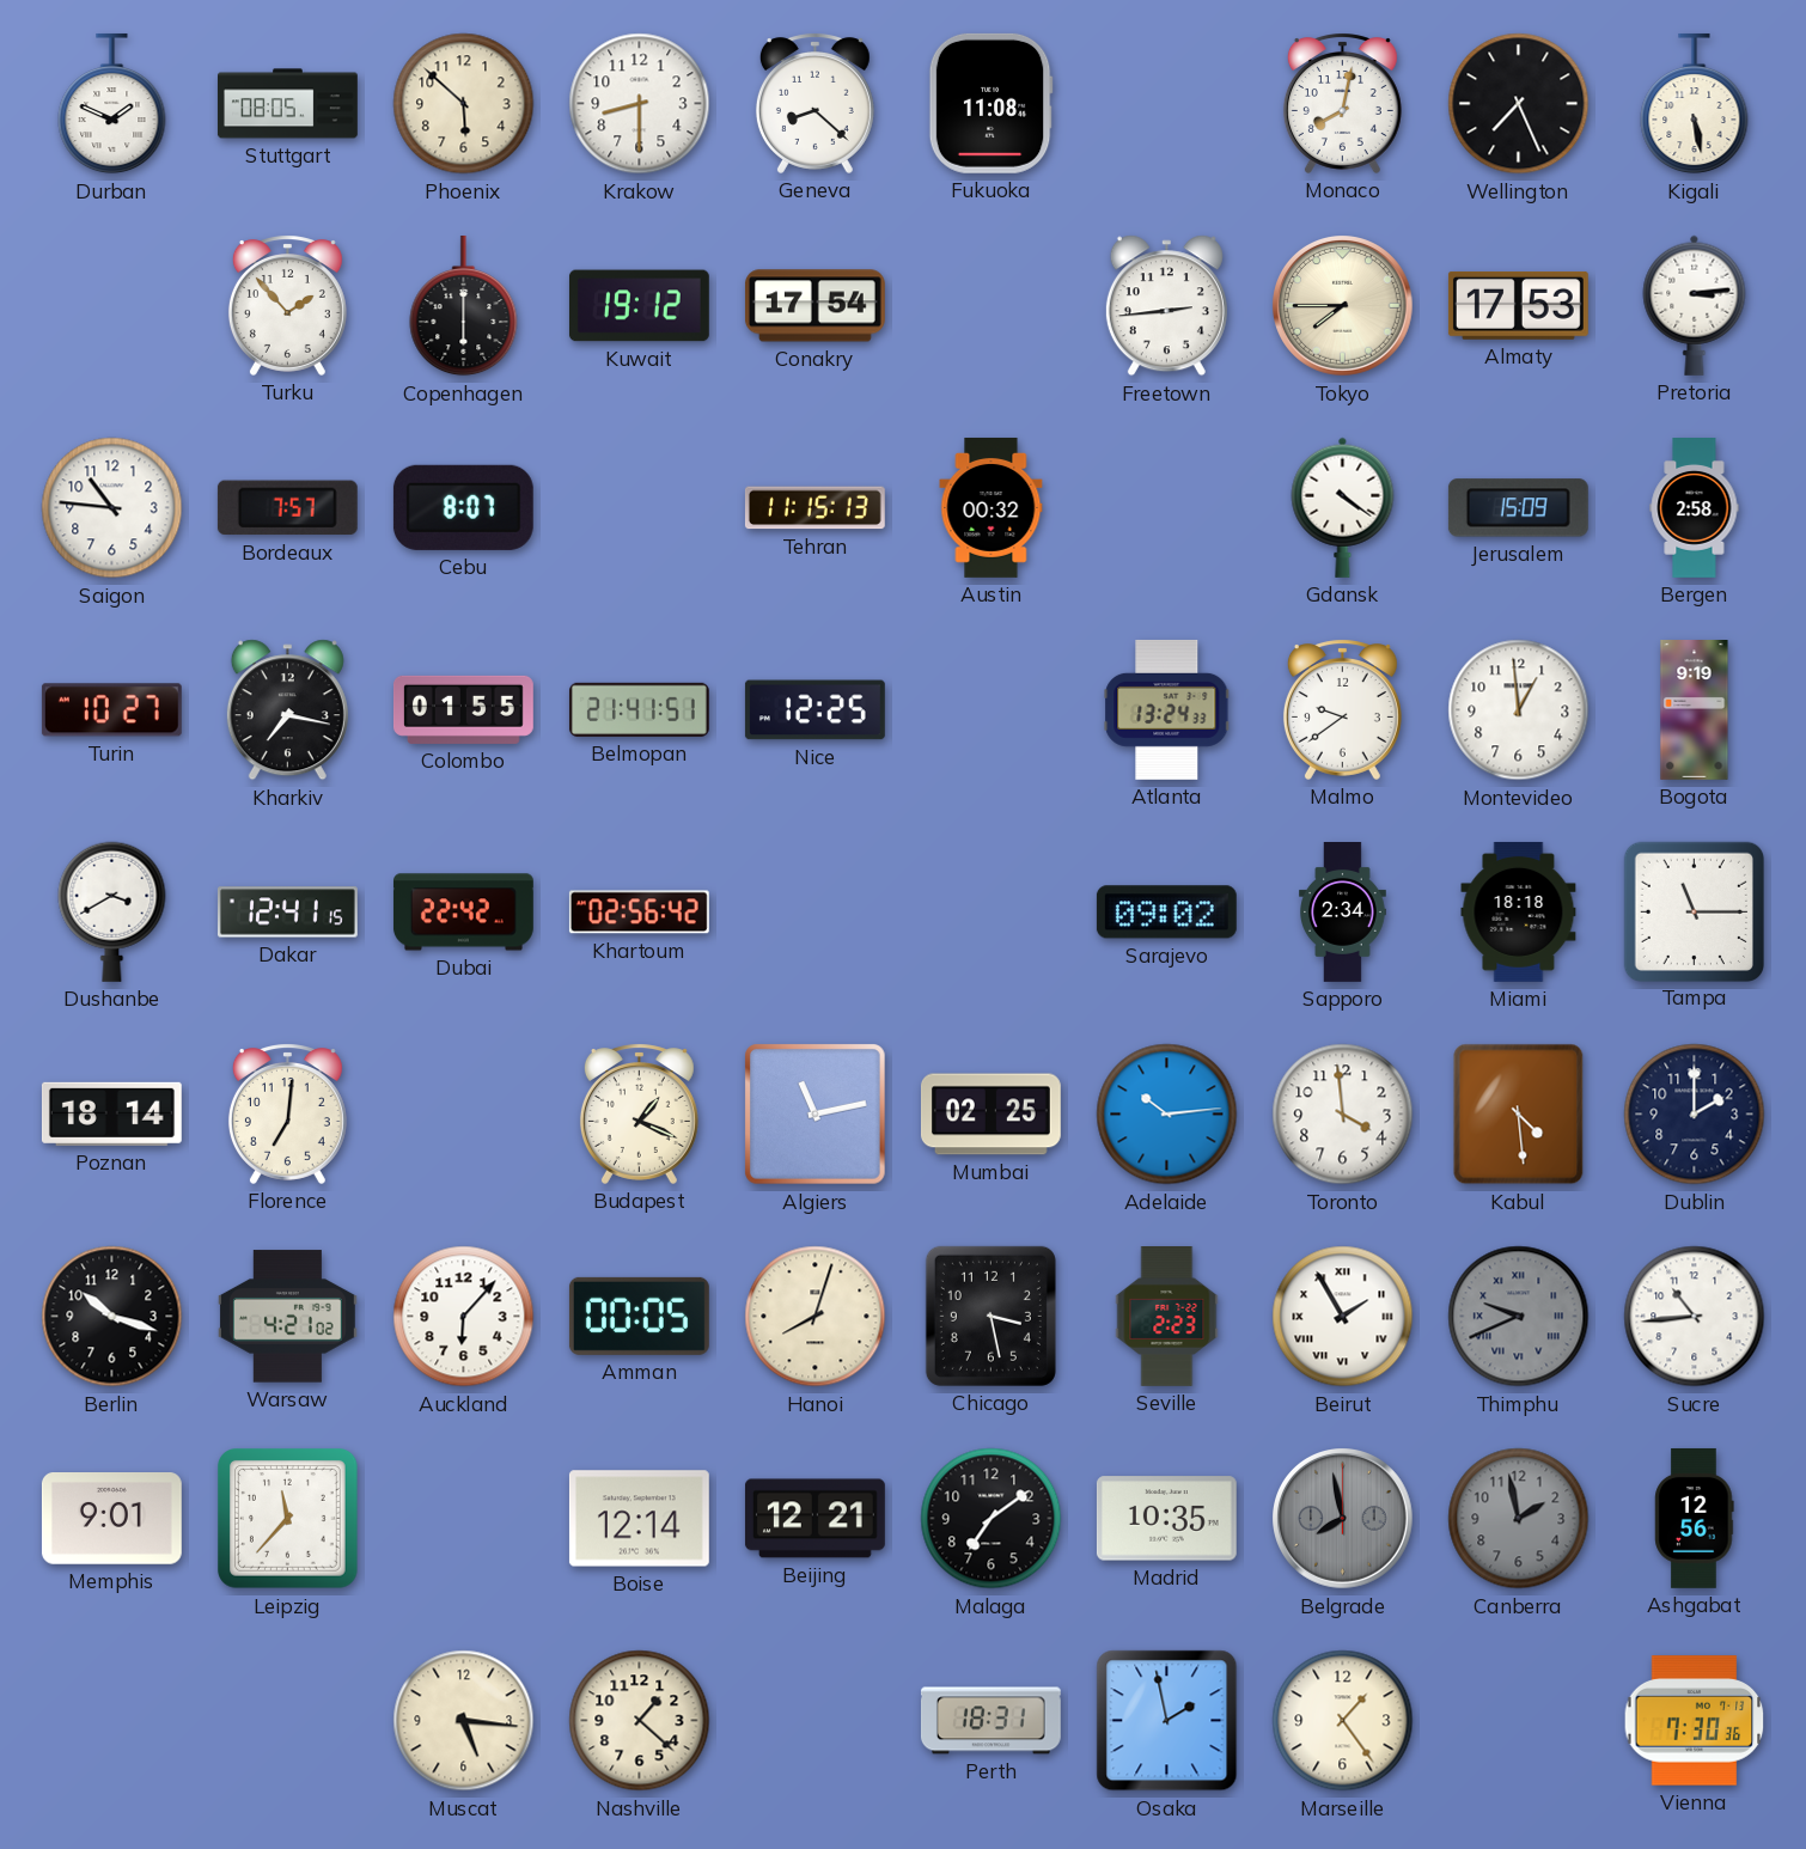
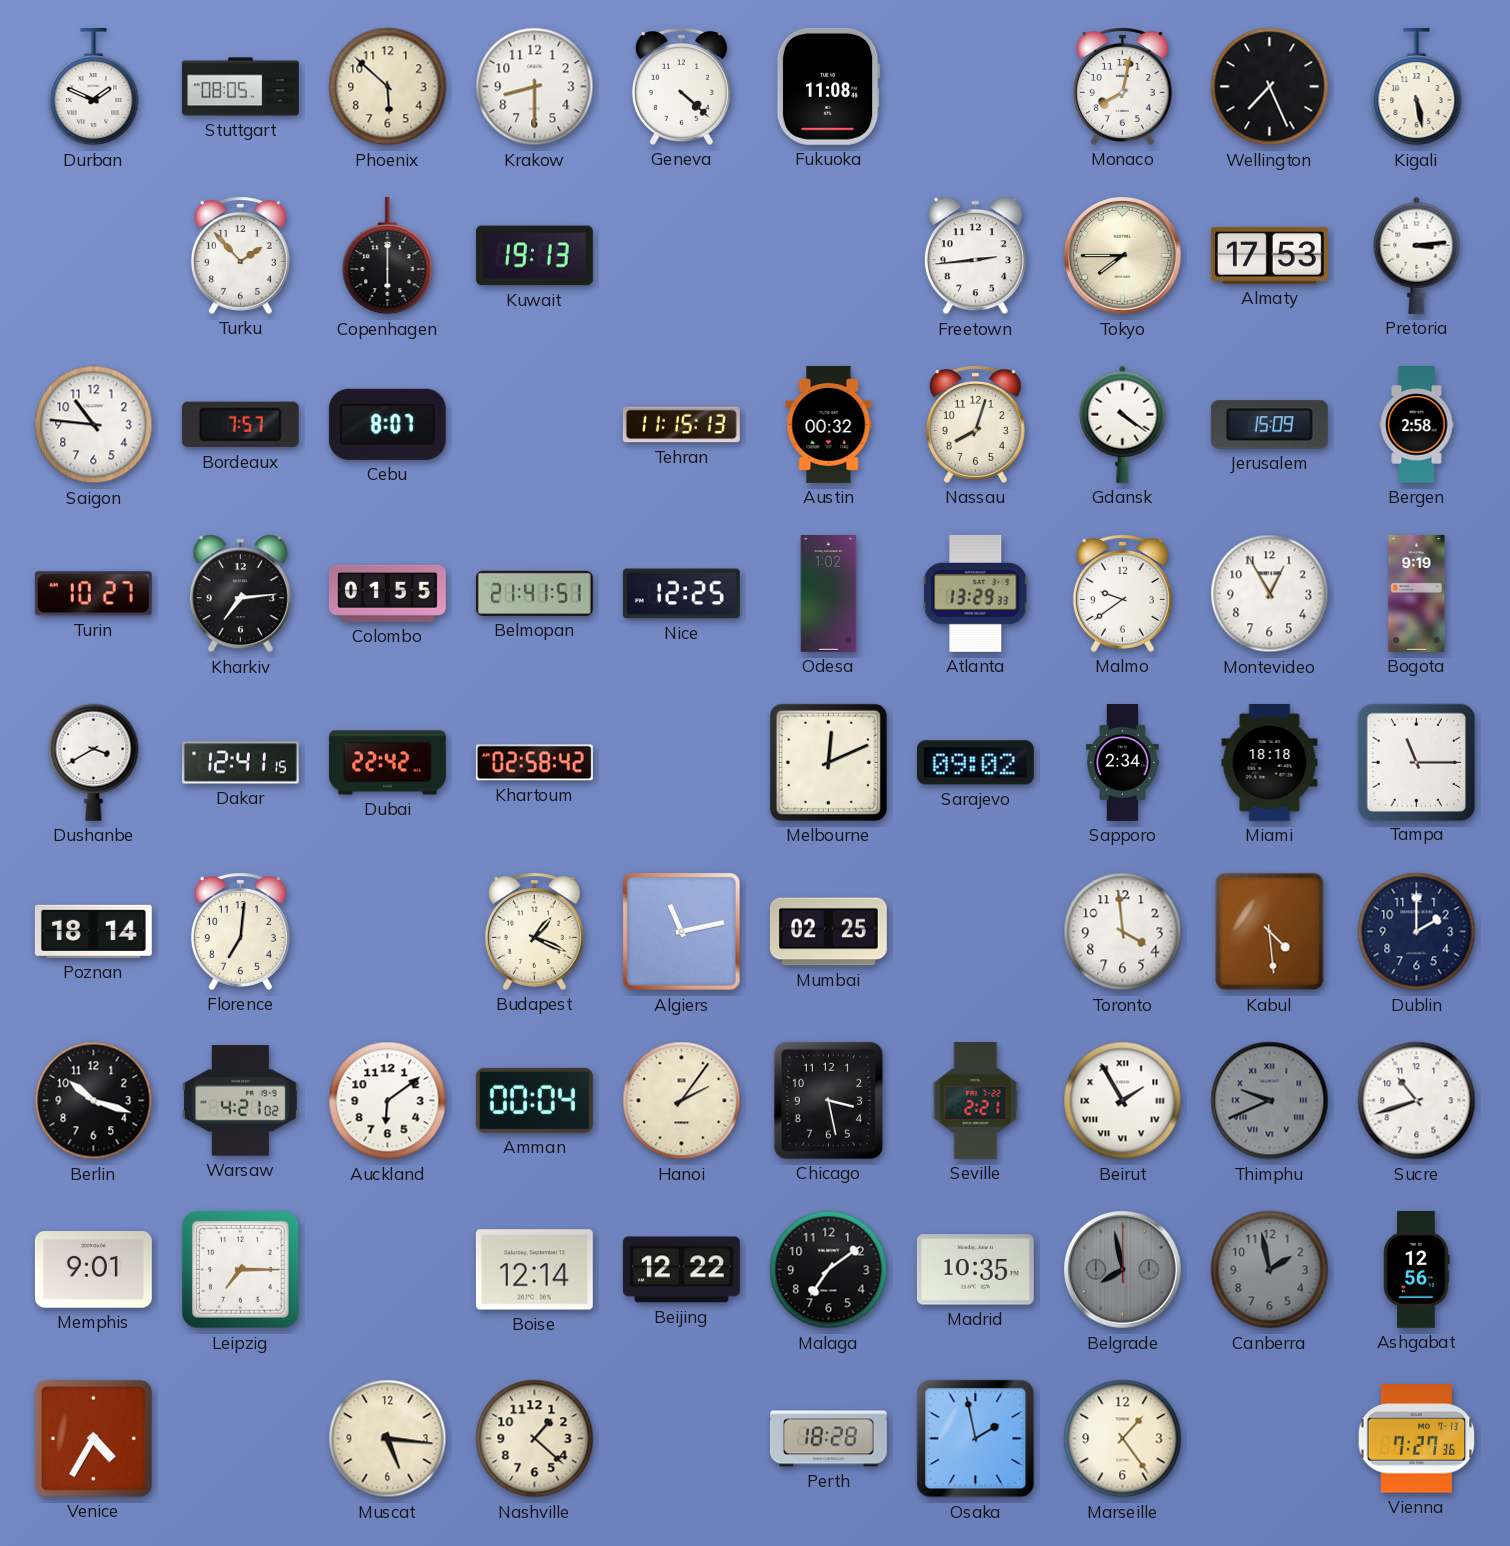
Geneva: 8:22 -> 4:22
Kuwait: 19:12 -> 19:13
Conakry: 17:54 -> none
Nassau: none -> 8:03
Kharkiv: 7:17 -> 7:14
Odesa: none -> 1:02
Atlanta: 13:24 -> 13:29
Montevideo: 12:59 -> 12:55
Khartoum: 02:56 -> 02:58
Melbourne: none -> 12:11
Adelaide: 10:14 -> none
Auckland: 6:07 -> 6:09
Amman: 00:05 -> 00:04
Hanoi: 8:03 -> 2:06
Seville: 2:23 -> 2:21
Sucre: 10:44 -> 10:42
Leipzig: 11:37 -> 7:15
Beijing: 12:21 -> 12:22
Venice: none -> 4:35
Perth: 18:31 -> 18:28
Vienna: 7:30 -> 7:27
